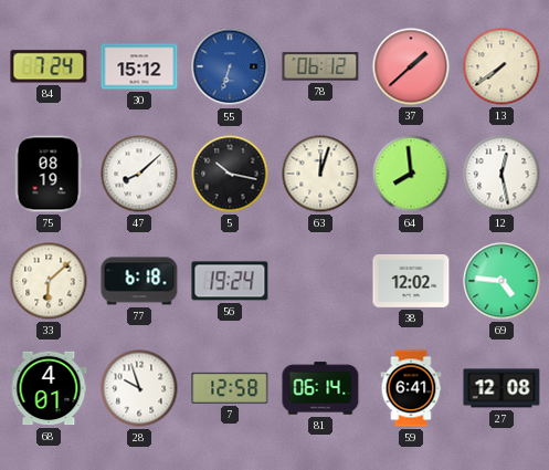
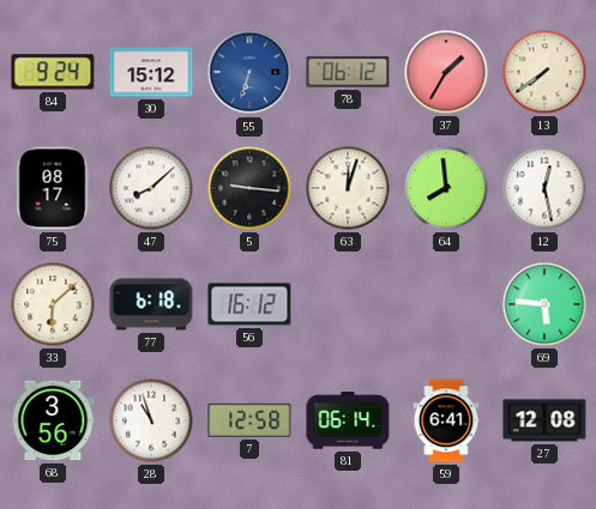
84: 7:24 -> 9:24
37: 1:38 -> 1:35
75: 08:19 -> 08:17
5: 10:17 -> 9:16
56: 19:24 -> 16:12
38: 12:02 -> none
69: 4:46 -> 5:46
68: 4:01 -> 3:56
28: 9:57 -> 10:57
